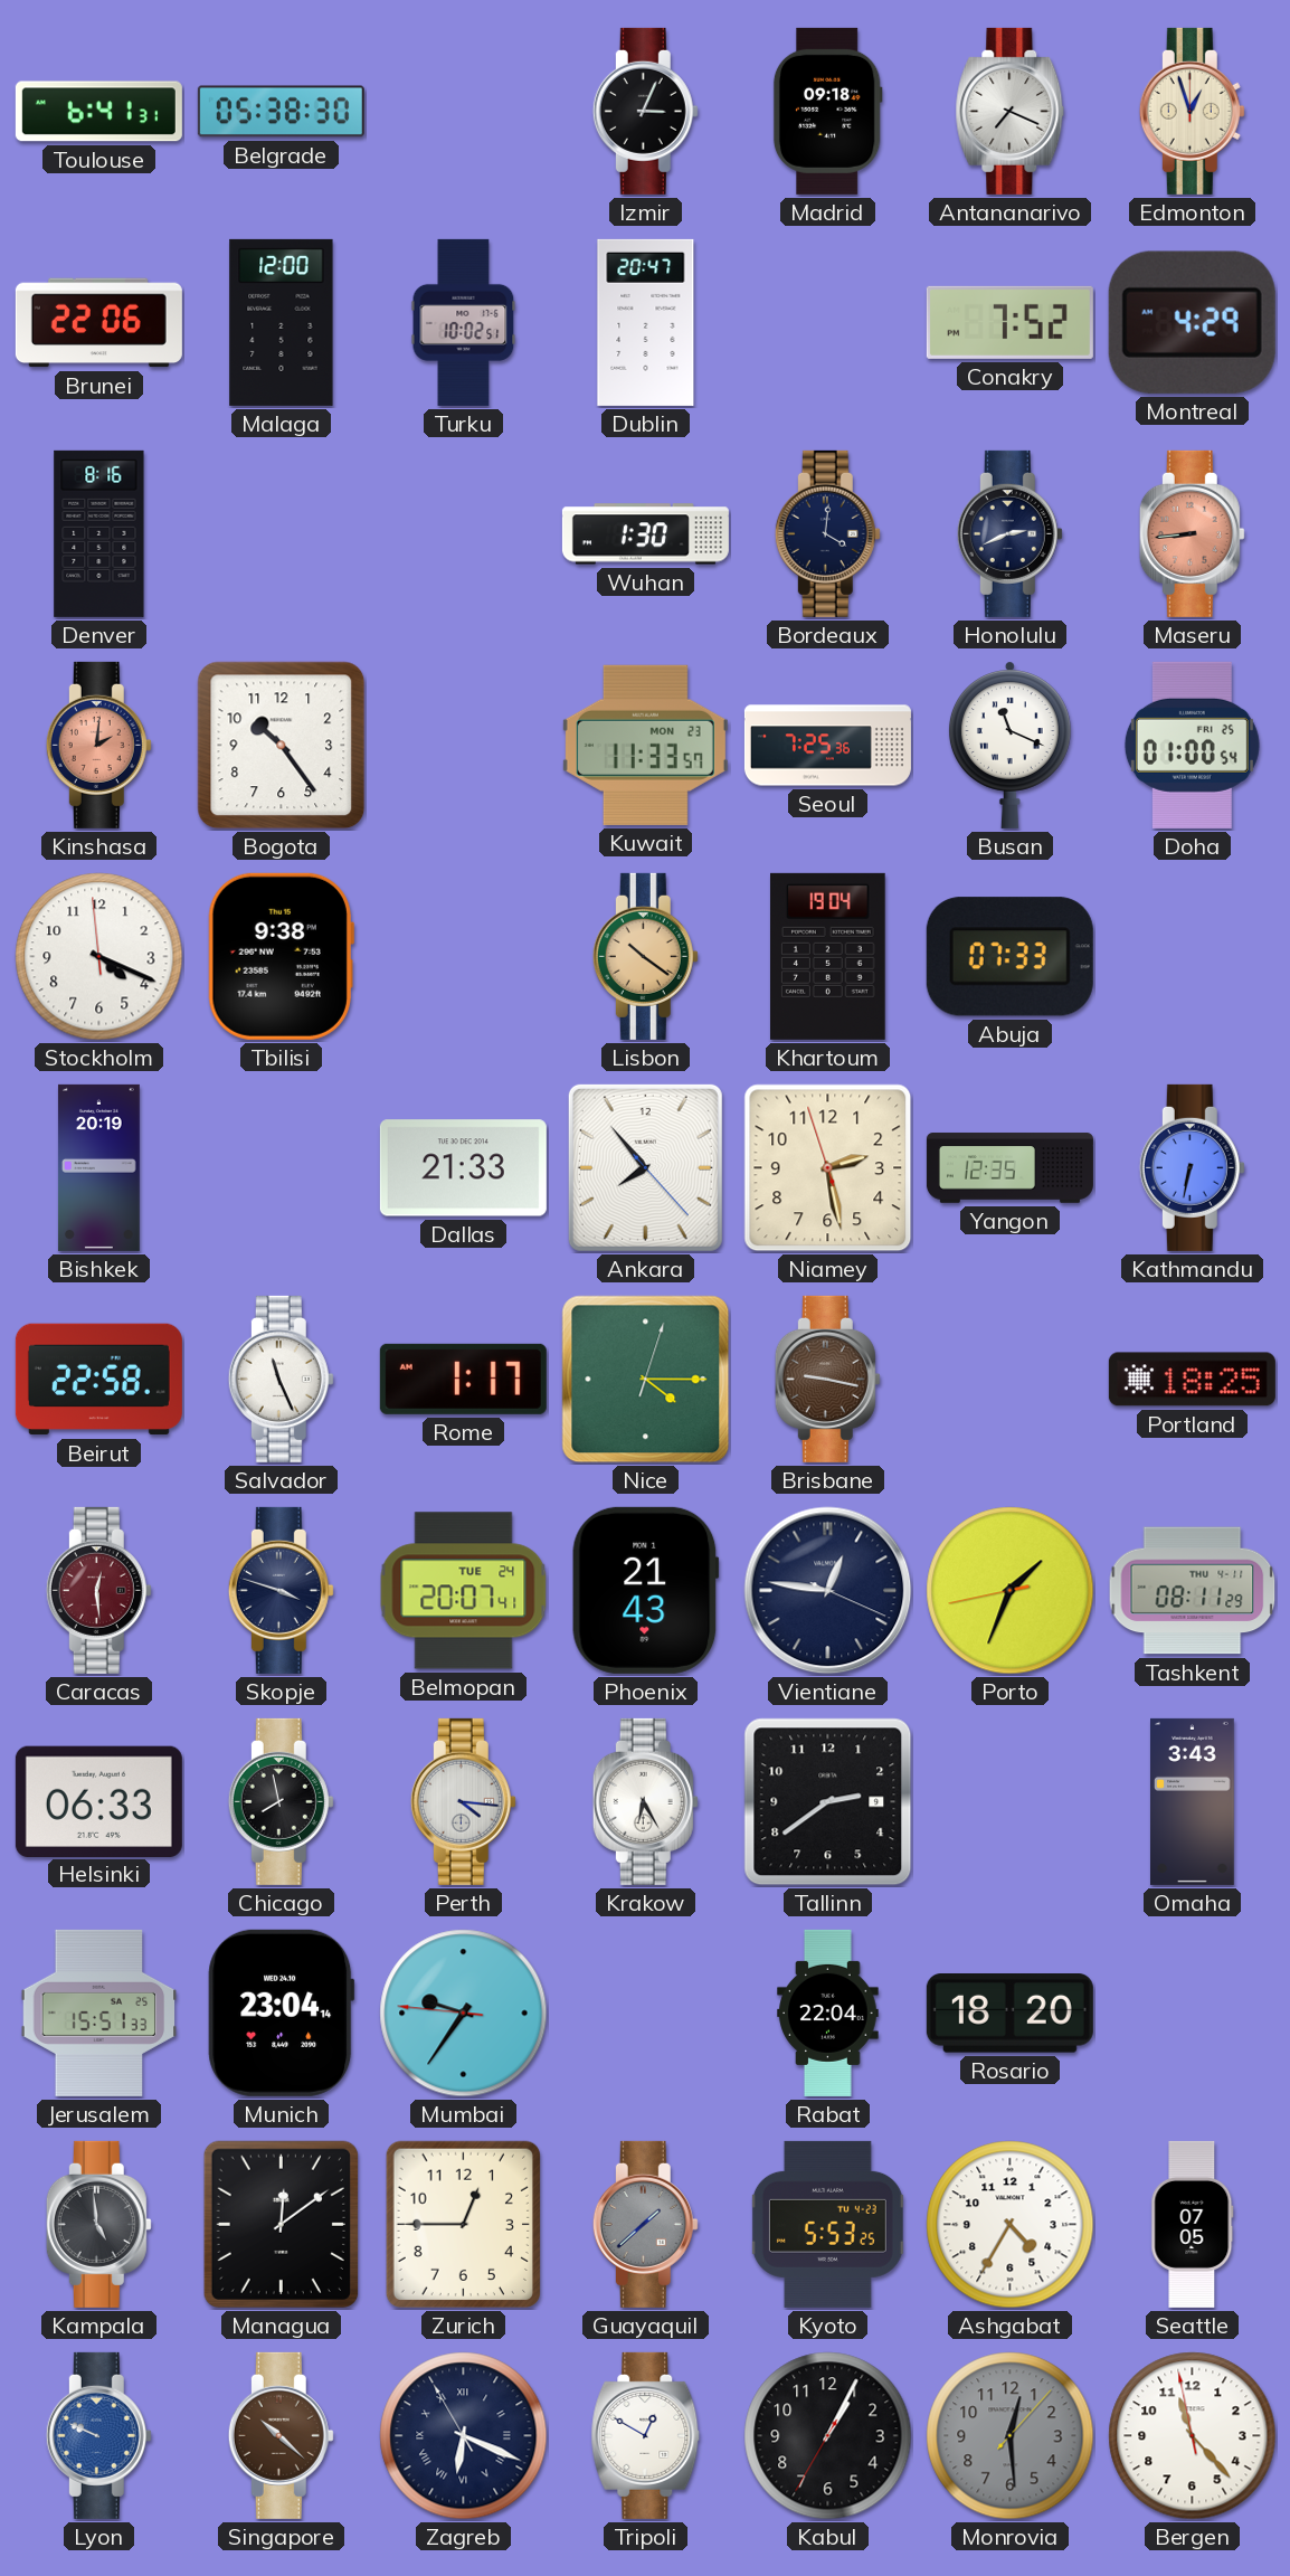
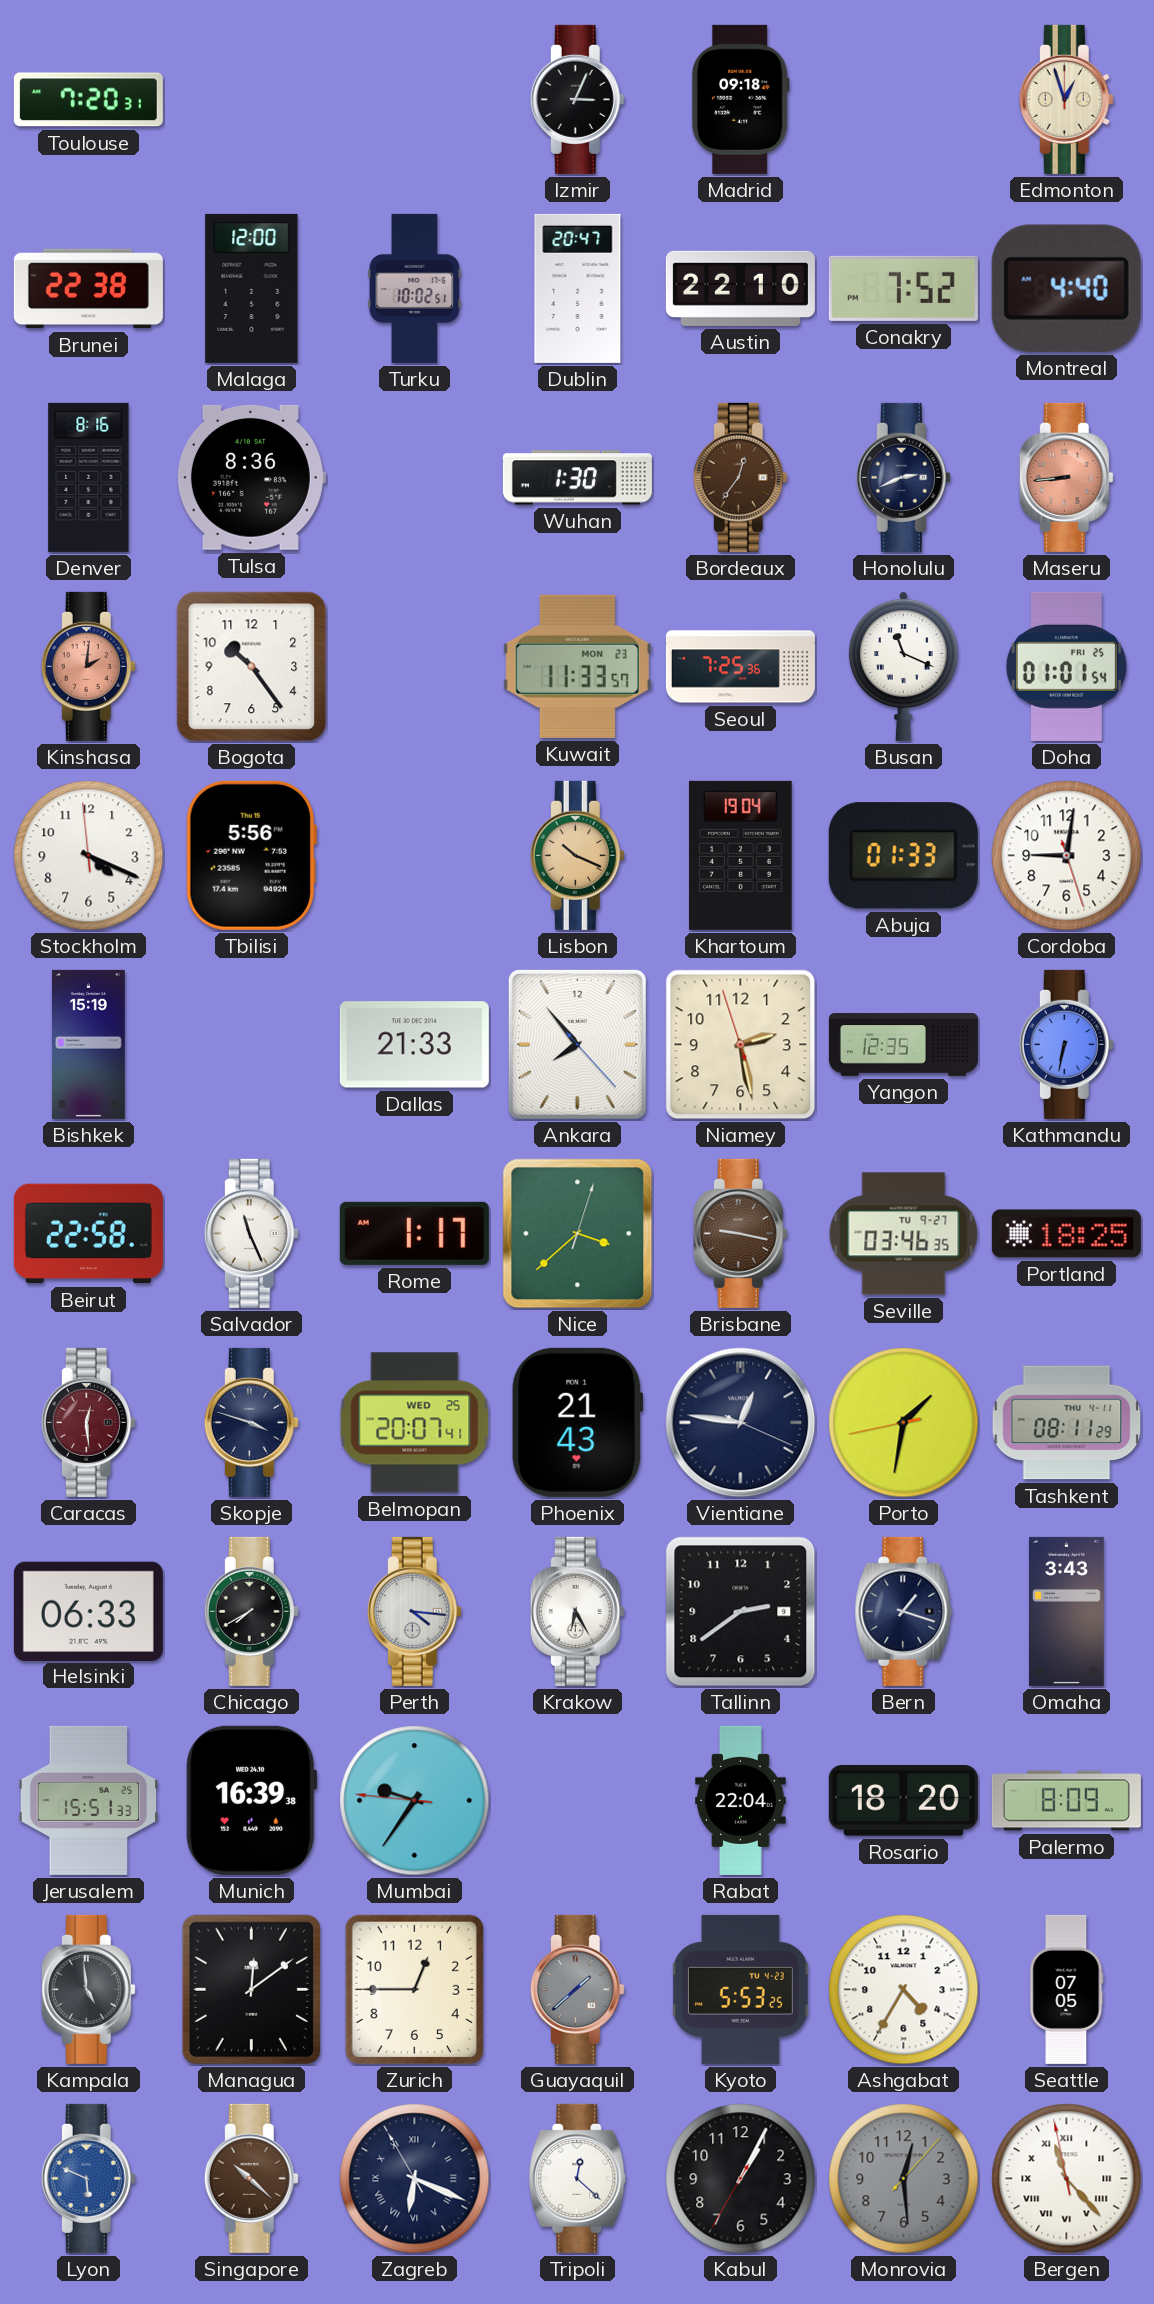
Toulouse: 6:41 -> 7:20
Belgrade: 05:38 -> none
Antananarivo: 7:19 -> none
Brunei: 22:06 -> 22:38
Austin: none -> 22:10
Montreal: 4:29 -> 4:40
Tulsa: none -> 8:36
Bordeaux: 4:01 -> 12:36
Bordeaux dial: navy -> brown
Doha: 01:00 -> 01:01
Tbilisi: 9:38 -> 5:56
Lisbon: 10:21 -> 10:19
Abuja: 07:33 -> 01:33
Cordoba: none -> 9:01
Bishkek: 20:19 -> 15:19
Nice: 4:15 -> 3:38
Seville: none -> 03:46
Belmopan date: TUE 24 -> WED 25
Porto: 1:33 -> 1:31
Chicago: 7:58 -> 7:40
Bern: none -> 1:18
Munich: 23:04 -> 16:39
Palermo: none -> 8:09
Lyon: 9:49 -> 5:49
Tripoli: 12:50 -> 12:22
Bergen numerals: Arabic -> Roman
